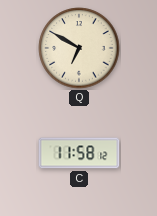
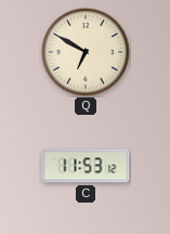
C: 11:58 -> 11:53
